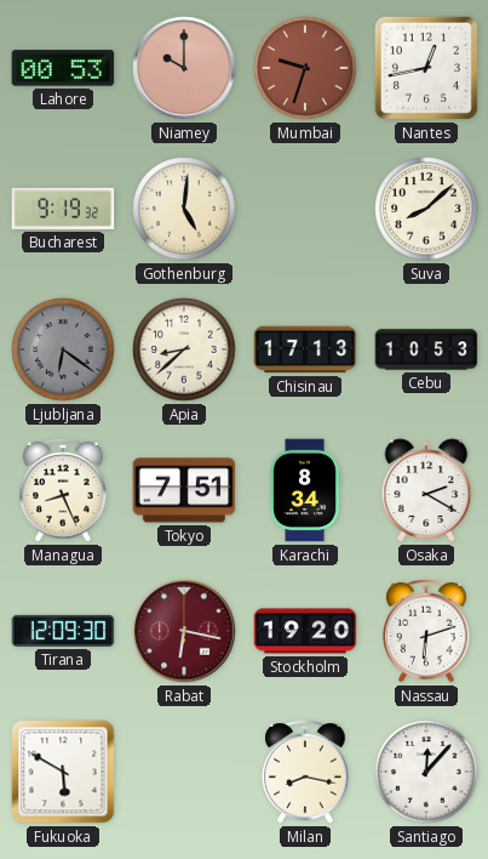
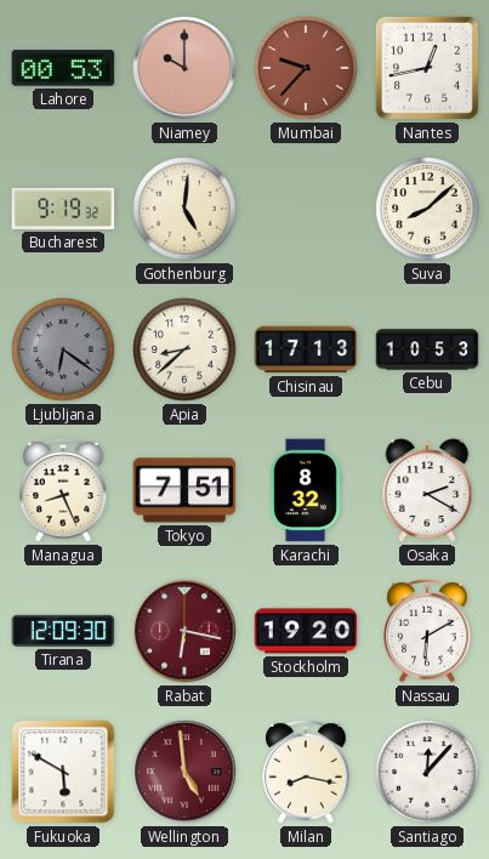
Mumbai: 9:33 -> 9:37
Karachi: 8:34 -> 8:32
Nassau: 6:12 -> 6:10
Wellington: none -> 4:59
